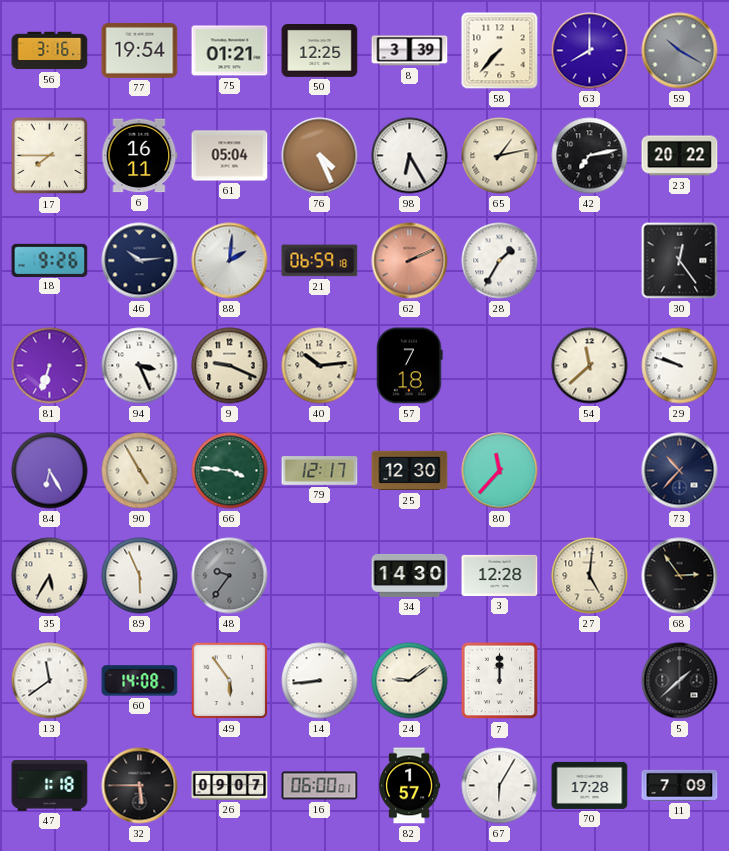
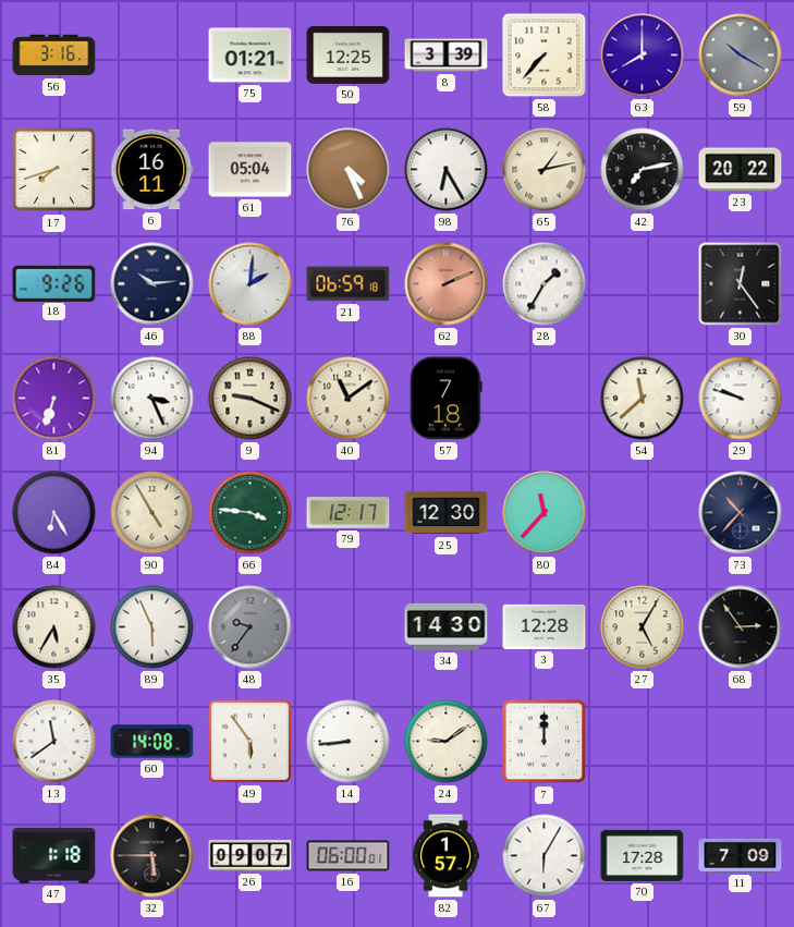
77: 19:54 -> none
17: 7:45 -> 7:42
40: 10:14 -> 11:09
27: 5:01 -> 5:05
5: 1:38 -> none
